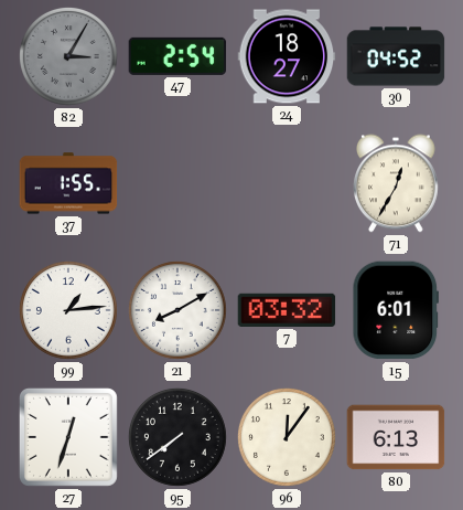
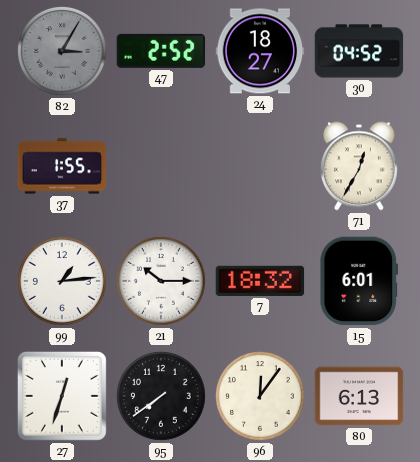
47: 2:54 -> 2:52
21: 8:10 -> 10:15
7: 03:32 -> 18:32
